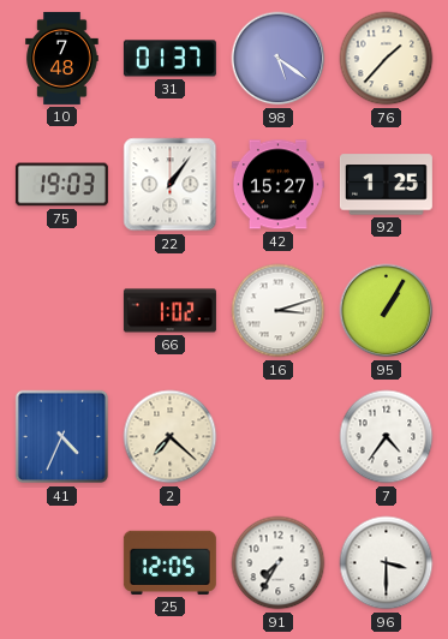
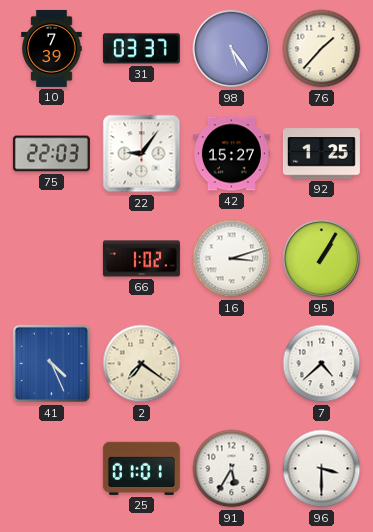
10: 7:48 -> 7:39
31: 01:37 -> 03:37
98: 5:21 -> 5:24
75: 19:03 -> 22:03
22: 1:06 -> 9:06
41: 4:34 -> 4:26
2: 7:22 -> 7:21
7: 4:36 -> 4:38
25: 12:05 -> 01:01
91: 7:35 -> 5:35
